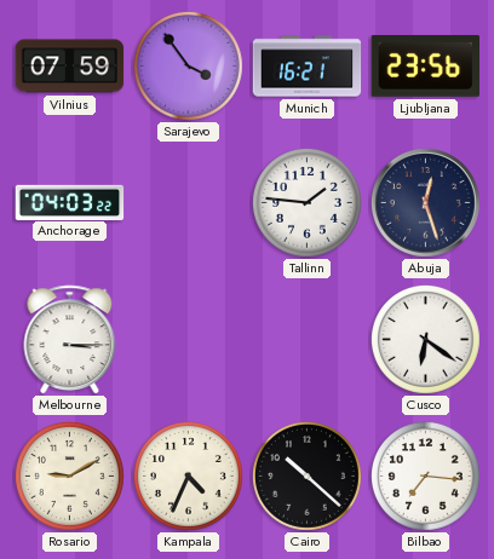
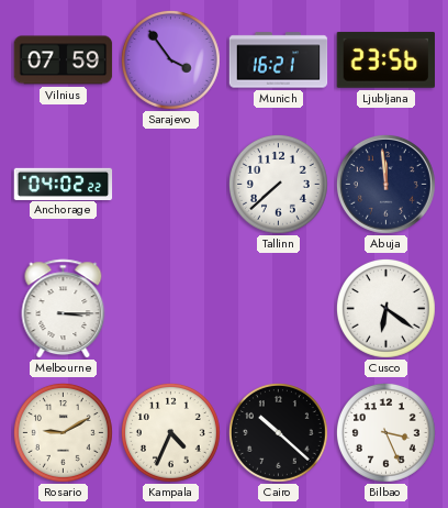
Anchorage: 04:03 -> 04:02
Tallinn: 1:46 -> 7:38
Abuja: 12:27 -> 11:59
Bilbao: 7:16 -> 3:26
